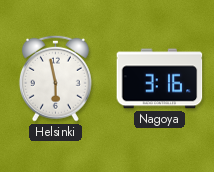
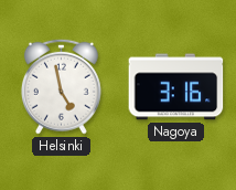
Helsinki: 5:58 -> 4:58
